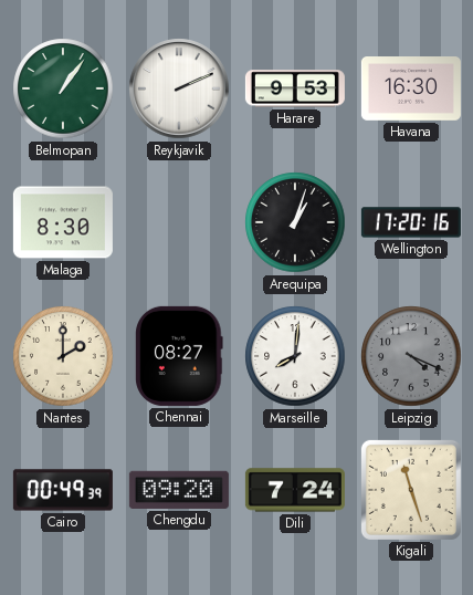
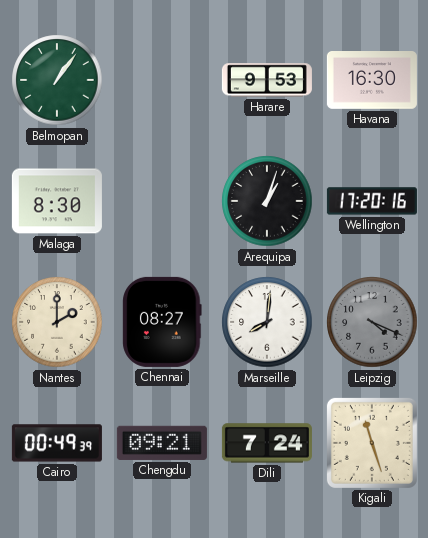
Reykjavik: 2:11 -> none
Chengdu: 09:20 -> 09:21
